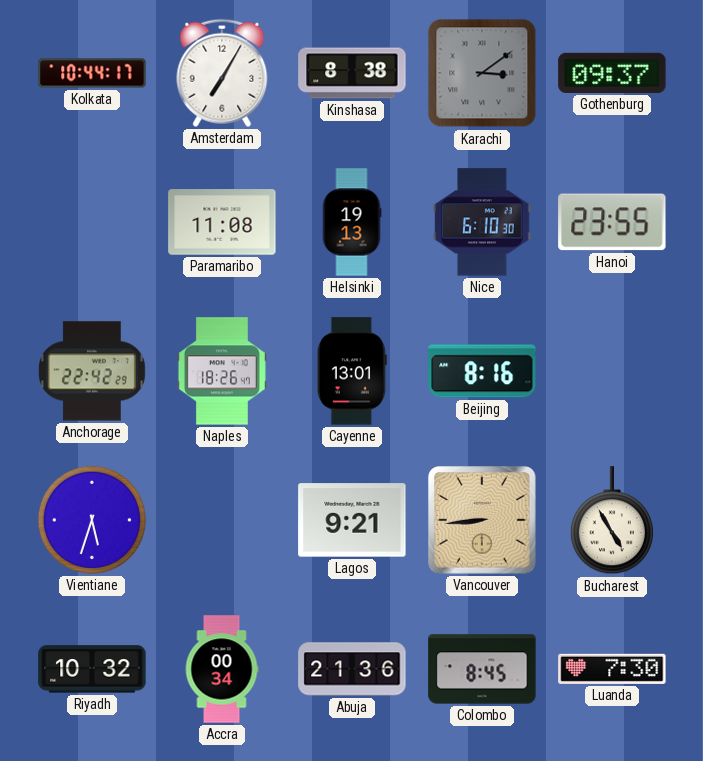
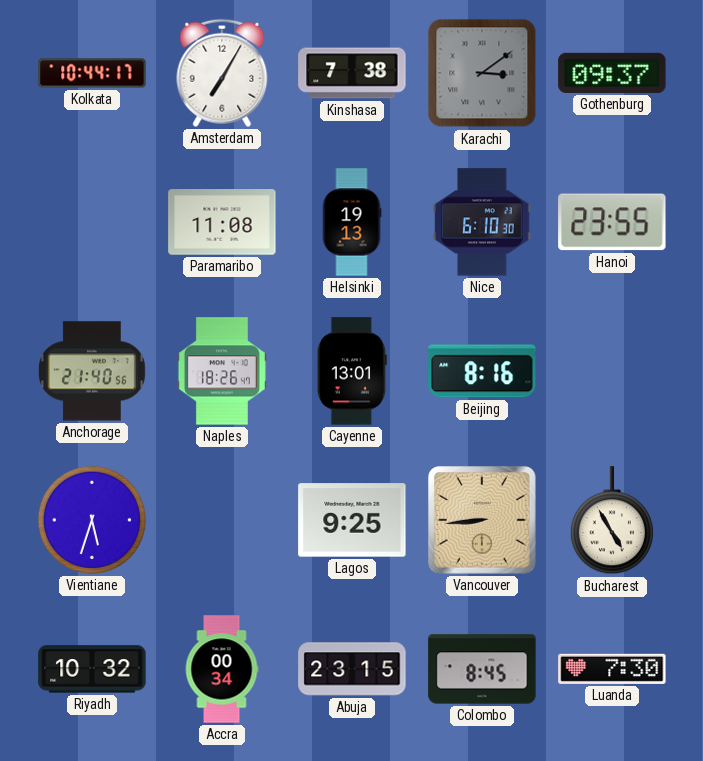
Kinshasa: 8:38 -> 7:38
Anchorage: 22:42 -> 21:40
Lagos: 9:21 -> 9:25
Abuja: 21:36 -> 23:15
